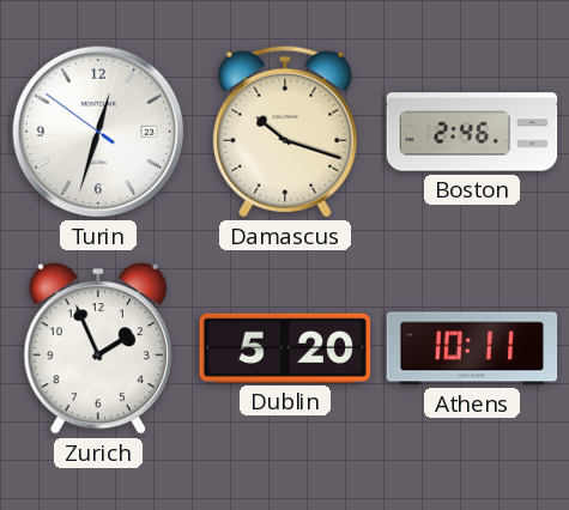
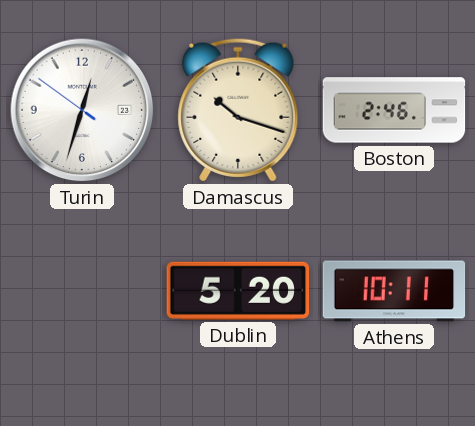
Zurich: 1:56 -> none
